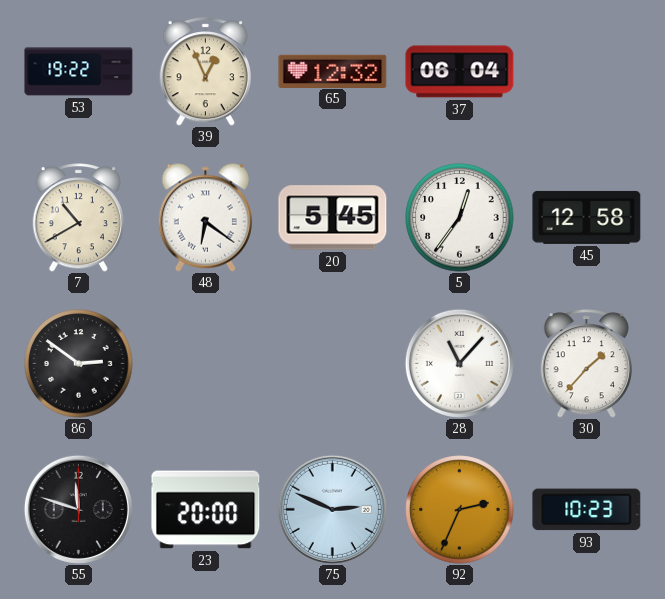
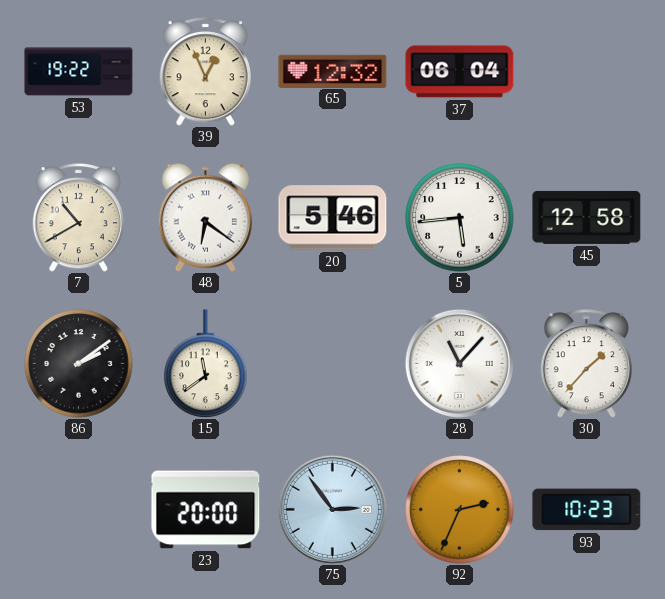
20: 5:45 -> 5:46
5: 12:36 -> 5:44
86: 2:51 -> 2:09
15: none -> 11:39
55: 11:48 -> none
75: 2:49 -> 2:54
